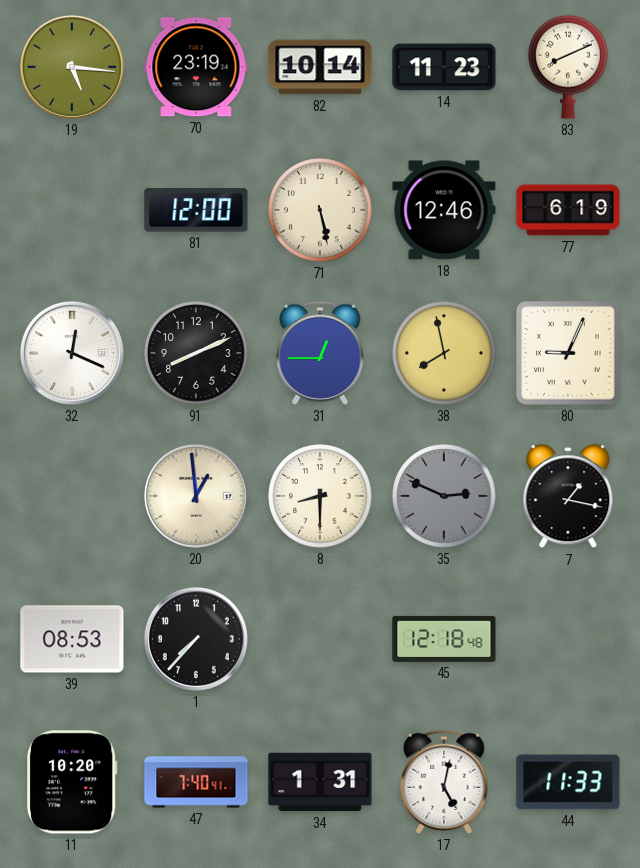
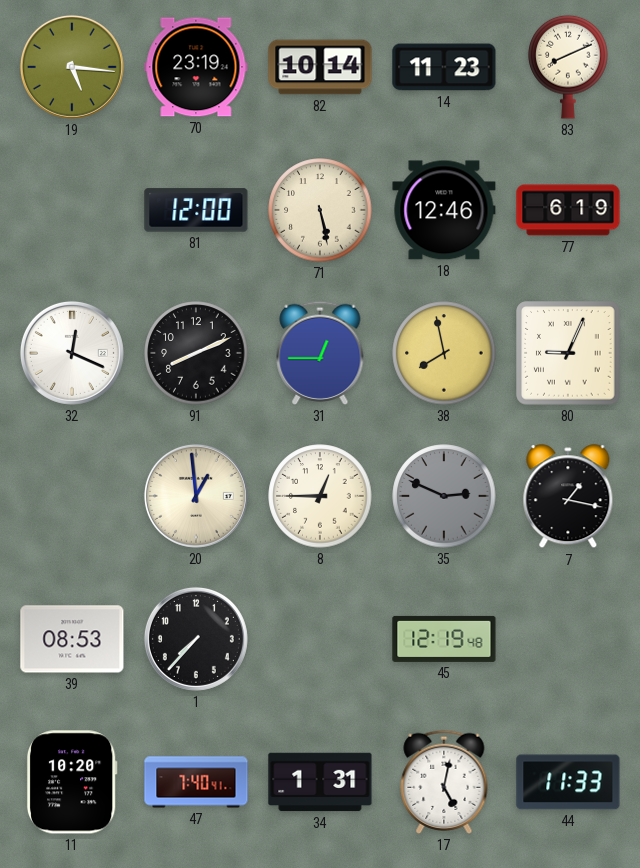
8: 8:30 -> 12:45
45: 12:18 -> 12:19
